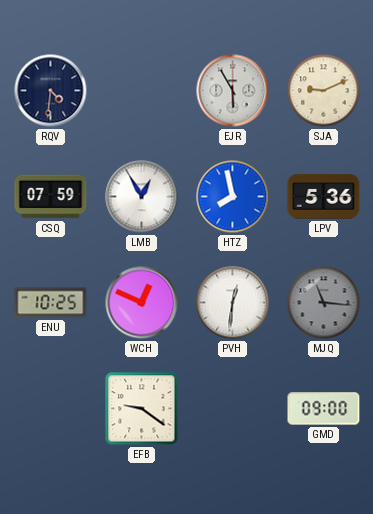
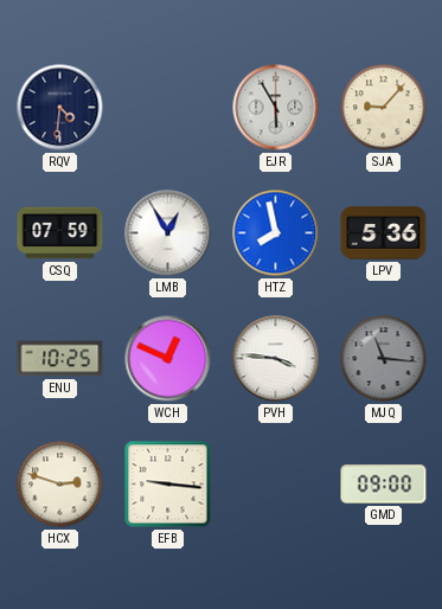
SJA: 9:11 -> 9:07
PVH: 12:31 -> 3:46
HCX: none -> 2:48
EFB: 9:21 -> 9:16
